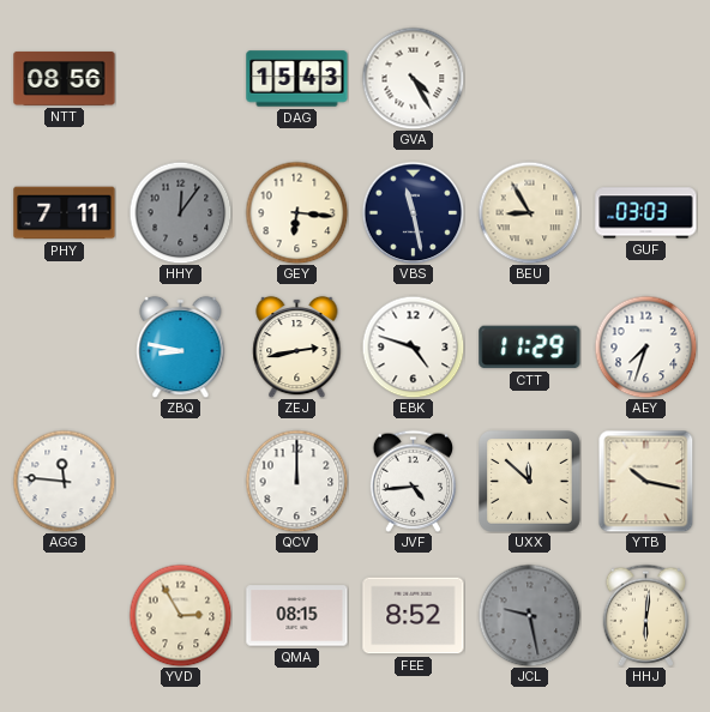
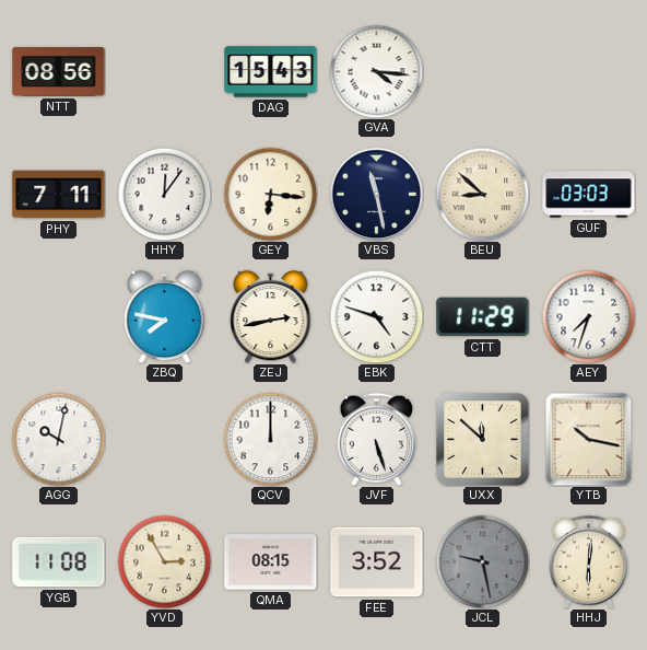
GVA: 4:25 -> 4:16
HHY dial: grey -> white
BEU: 8:55 -> 8:52
ZBQ: 8:47 -> 7:47
AGG: 11:46 -> 10:02
JVF: 4:44 -> 5:27
YGB: none -> 11:08
FEE: 8:52 -> 3:52
